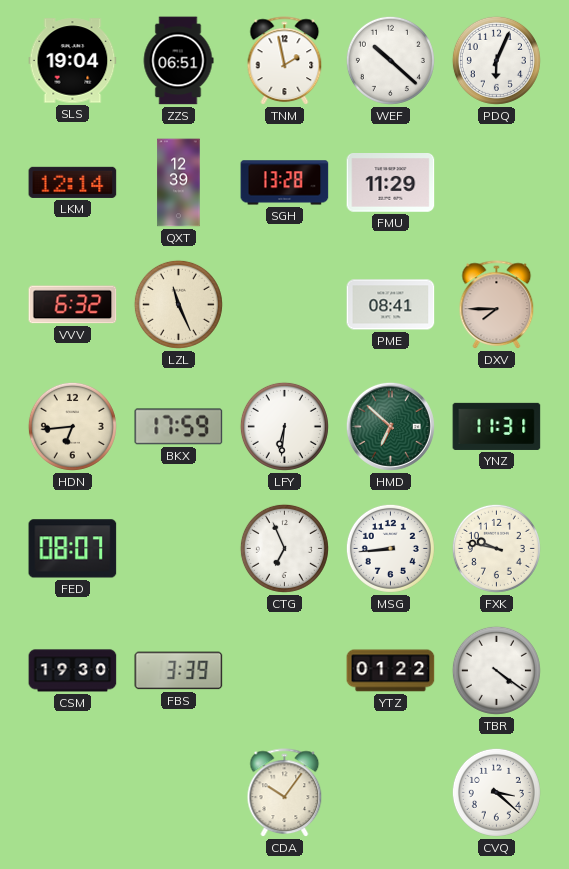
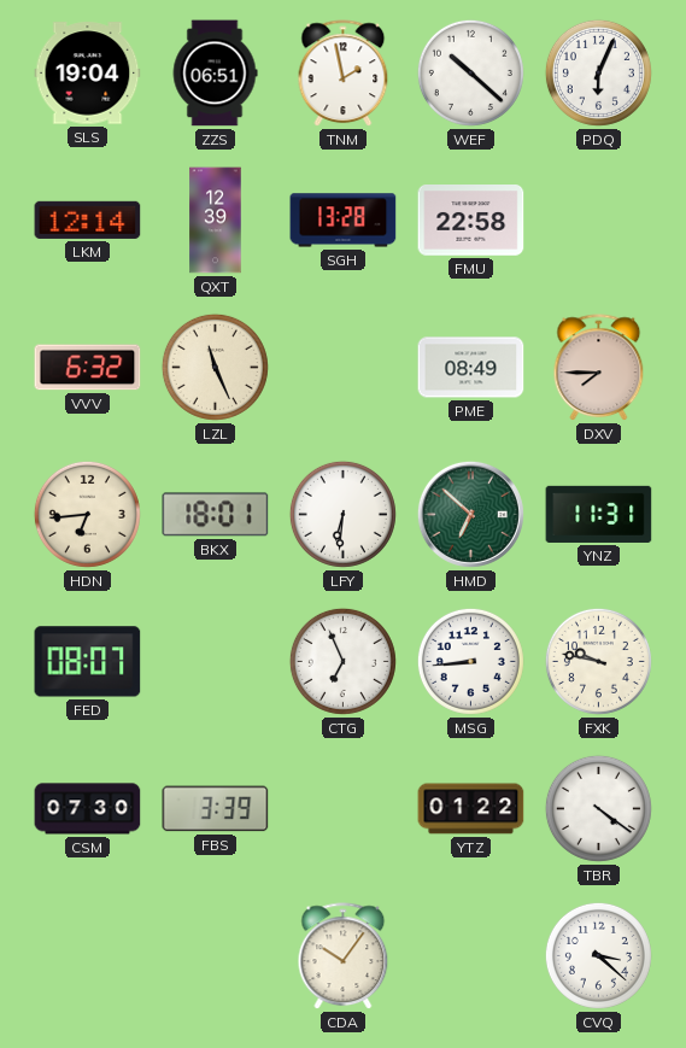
FMU: 11:29 -> 22:58
PME: 08:41 -> 08:49
BKX: 17:59 -> 18:01
CSM: 19:30 -> 07:30
